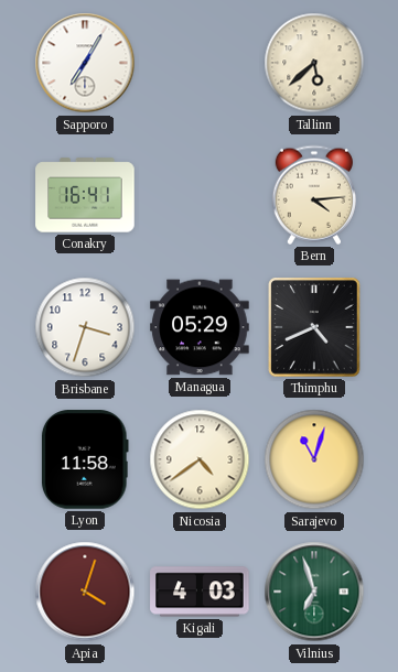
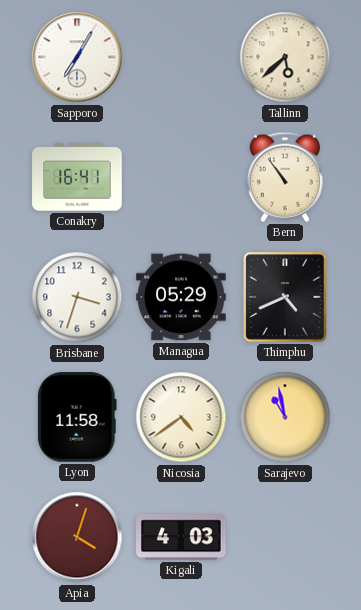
Bern: 4:14 -> 10:54
Sarajevo: 11:03 -> 10:58
Vilnius: 6:57 -> none
